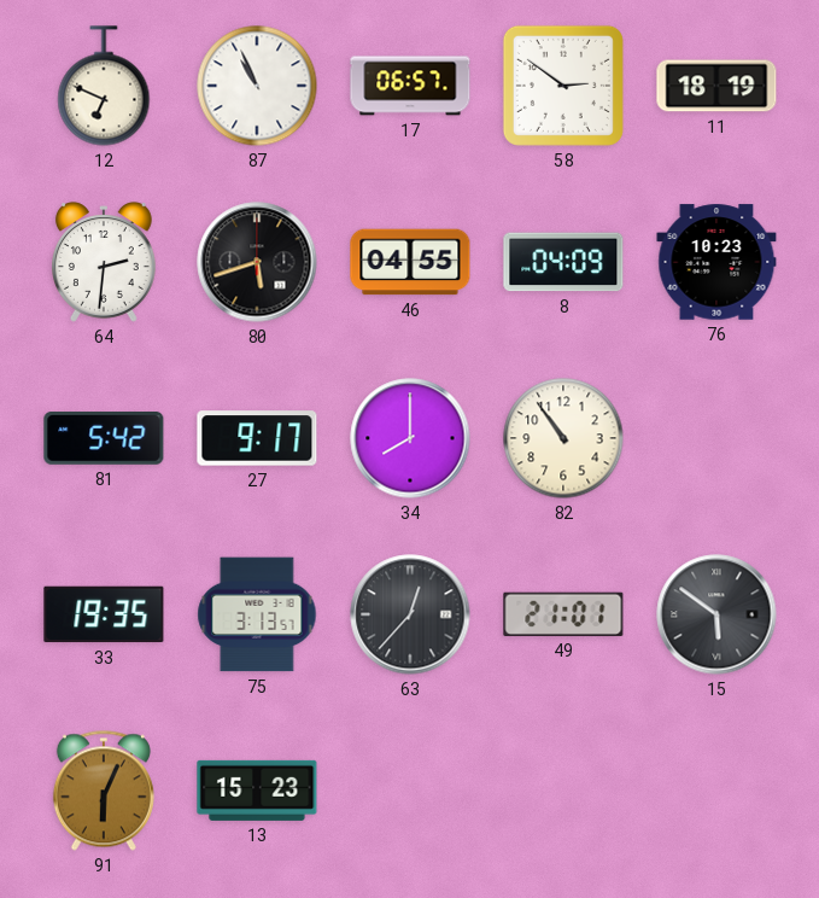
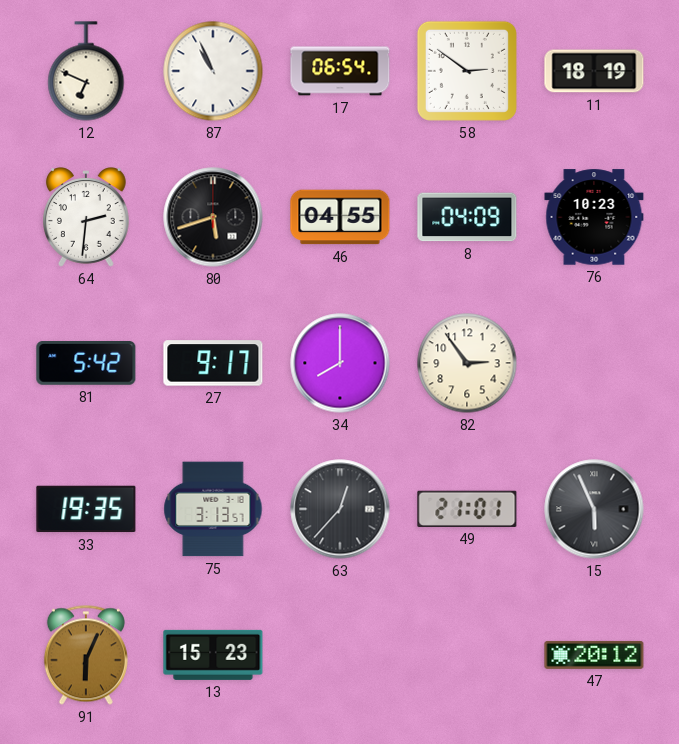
17: 06:57 -> 06:54
82: 10:54 -> 2:54
15: 5:51 -> 5:56
47: none -> 20:12
